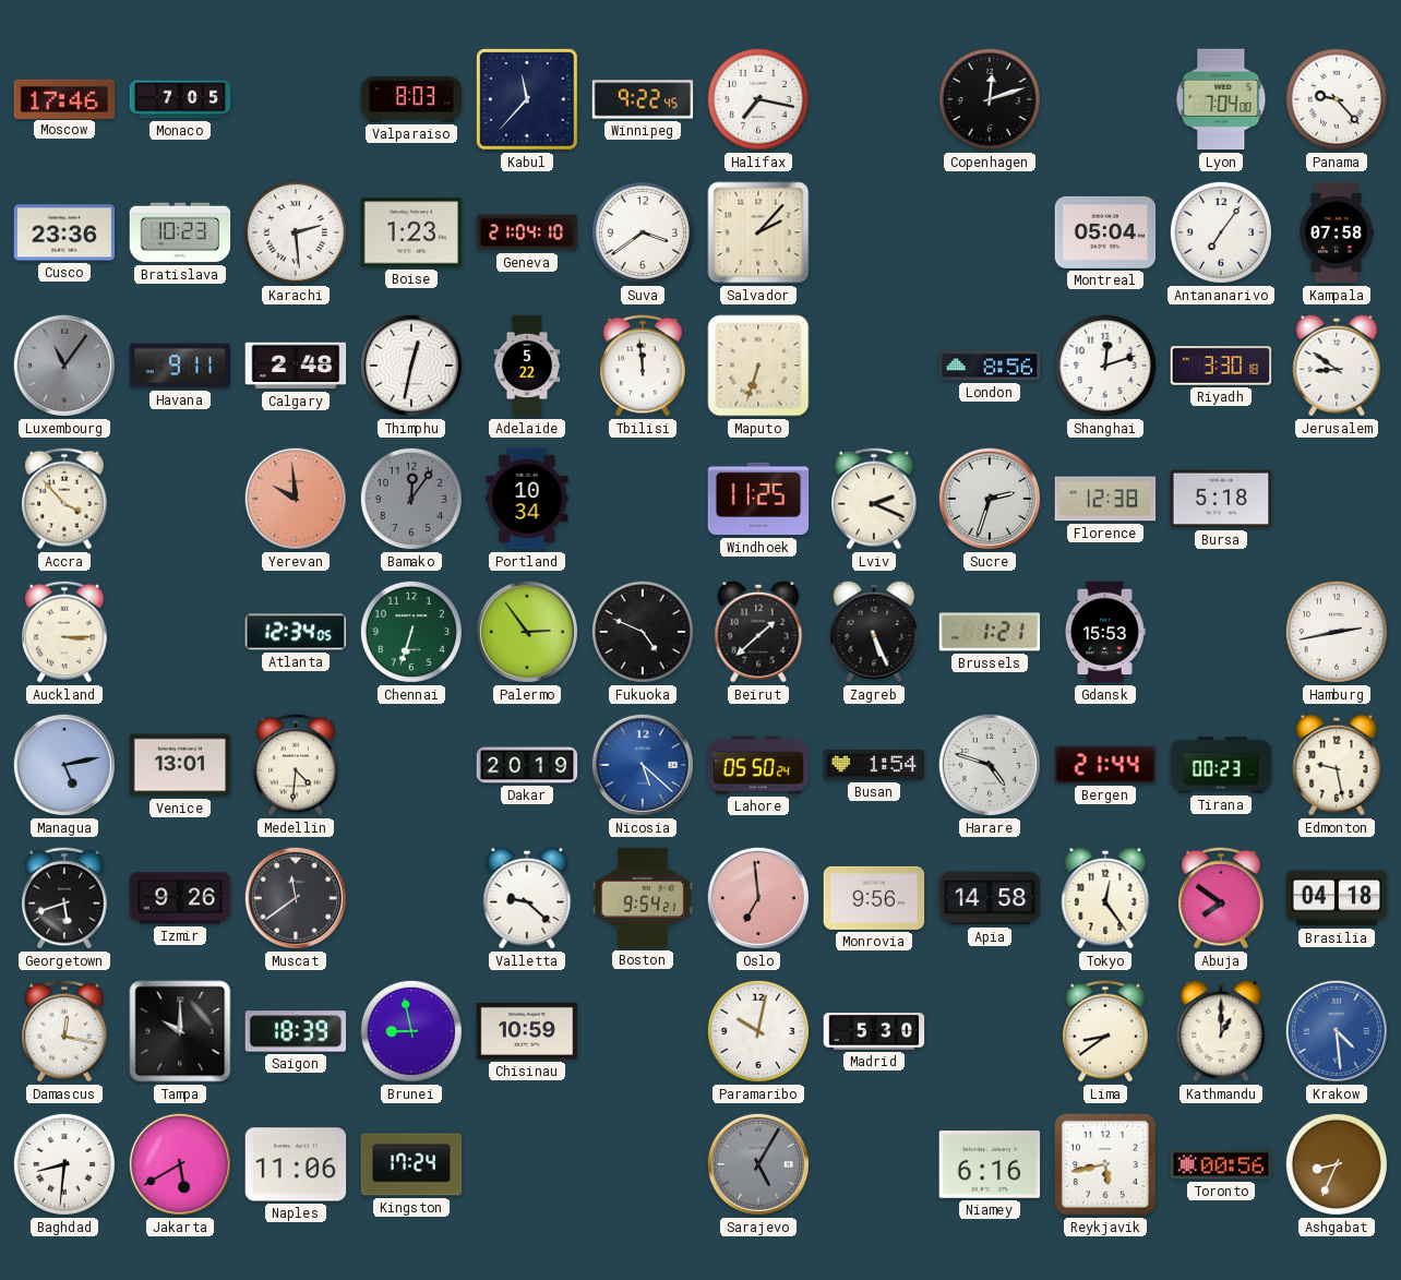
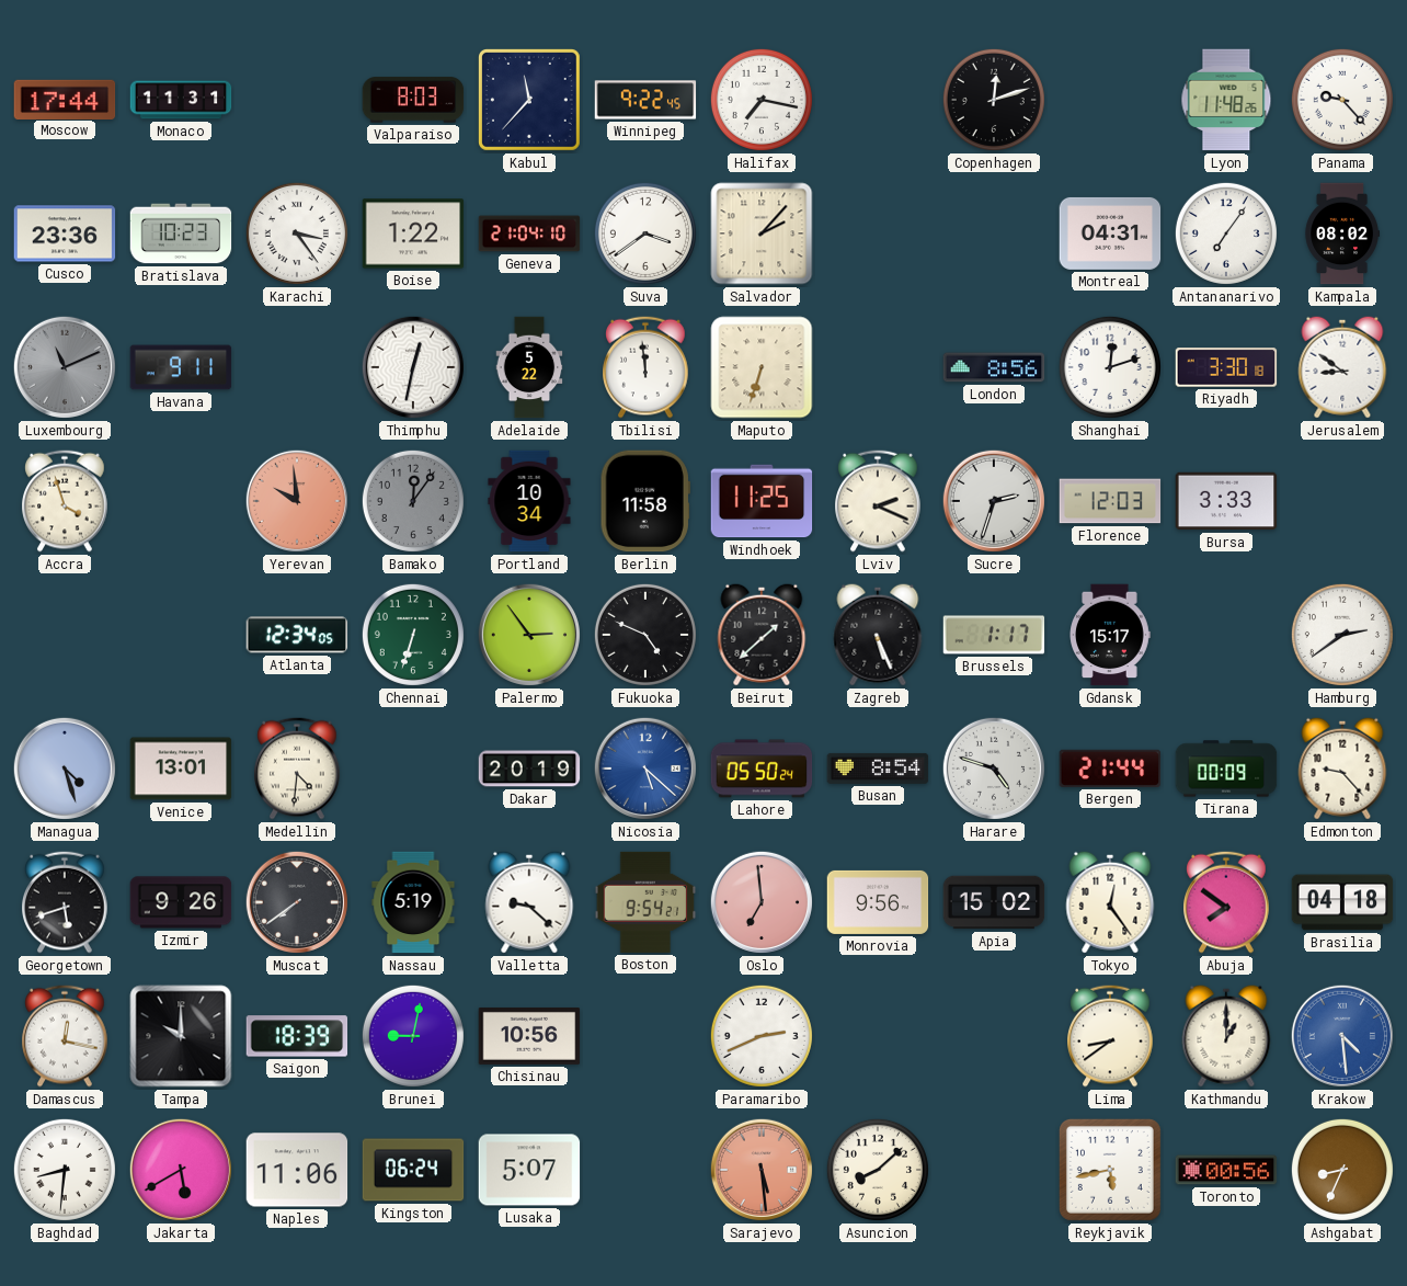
Moscow: 17:46 -> 17:44
Monaco: 7:05 -> 11:31
Lyon: 7:04 -> 11:48
Karachi: 2:29 -> 3:24
Boise: 1:23 -> 1:22
Montreal: 05:04 -> 04:31
Kampala: 07:58 -> 08:02
Luxembourg: 11:06 -> 11:11
Calgary: 2:48 -> none
Accra: 3:53 -> 3:57
Berlin: none -> 11:58
Florence: 12:38 -> 12:03
Bursa: 5:18 -> 3:33
Auckland: 3:15 -> none
Brussels: 1:21 -> 1:17
Gdansk: 15:53 -> 15:17
Hamburg: 2:43 -> 2:39
Managua: 5:13 -> 4:27
Busan: 1:54 -> 8:54
Tirana: 00:23 -> 00:09
Edmonton: 9:28 -> 9:23
Muscat: 11:39 -> 7:39
Nassau: none -> 5:19
Apia: 14:58 -> 15:02
Brunei: 8:58 -> 9:02
Chisinau: 10:59 -> 10:56
Paramaribo: 10:02 -> 2:41
Madrid: 5:30 -> none
Kingston: 17:24 -> 06:24
Lusaka: none -> 5:07
Sarajevo: 5:05 -> 5:29
Sarajevo dial: grey -> salmon
Asuncion: none -> 8:08
Niamey: 6:16 -> none
